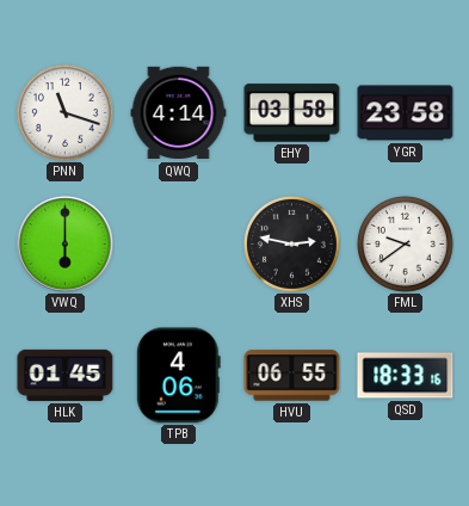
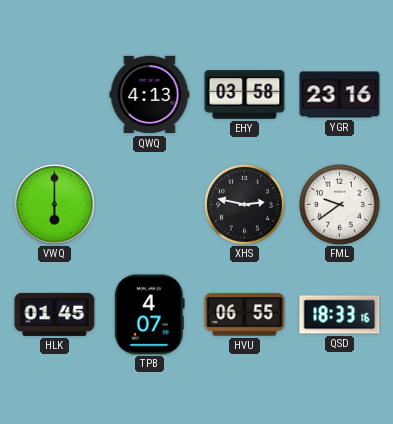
PNN: 11:18 -> none
QWQ: 4:14 -> 4:13
YGR: 23:58 -> 23:16
TPB: 4:06 -> 4:07
